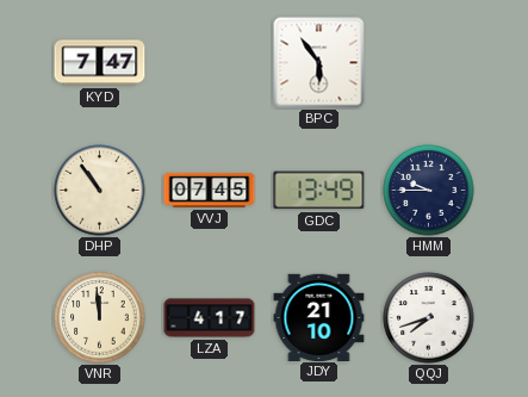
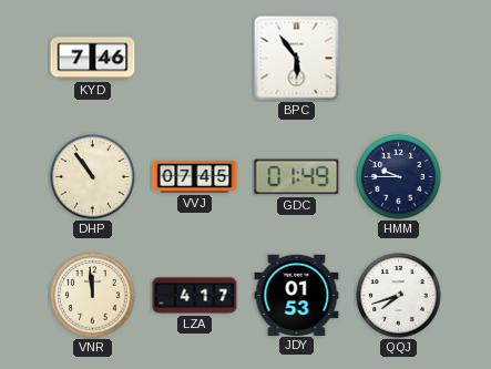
KYD: 7:47 -> 7:46
GDC: 13:49 -> 01:49
JDY: 21:10 -> 01:53
